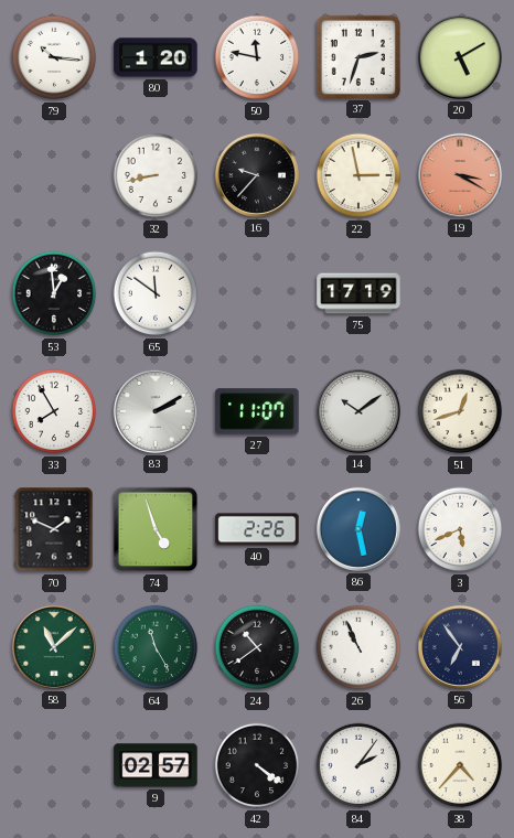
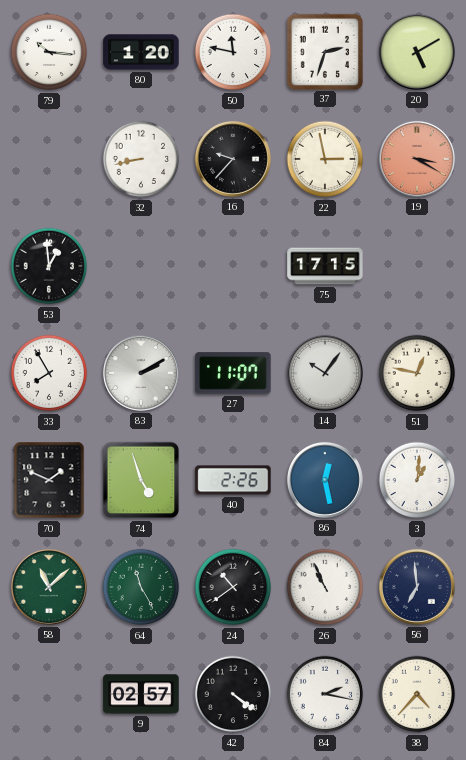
65: 11:51 -> none
75: 17:19 -> 17:15
14: 10:09 -> 10:06
51: 12:42 -> 12:47
3: 5:41 -> 1:01
56: 6:54 -> 6:59
84: 2:06 -> 2:17
